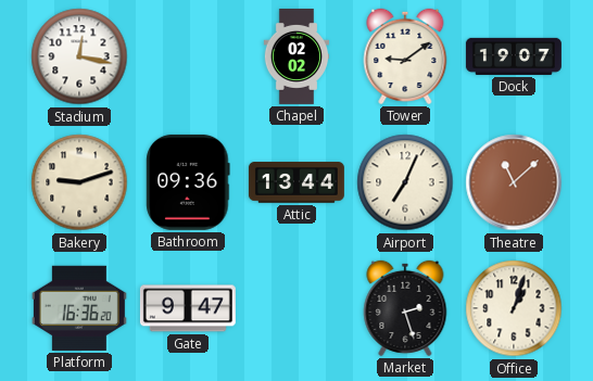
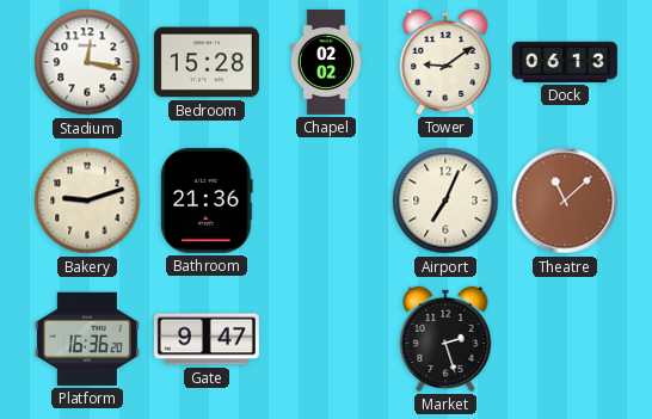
Bedroom: none -> 15:28
Dock: 19:07 -> 06:13
Bathroom: 09:36 -> 21:36
Attic: 13:44 -> none
Office: 1:03 -> none
